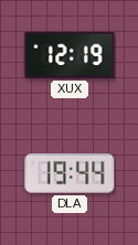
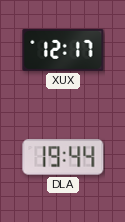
XUX: 12:19 -> 12:17
